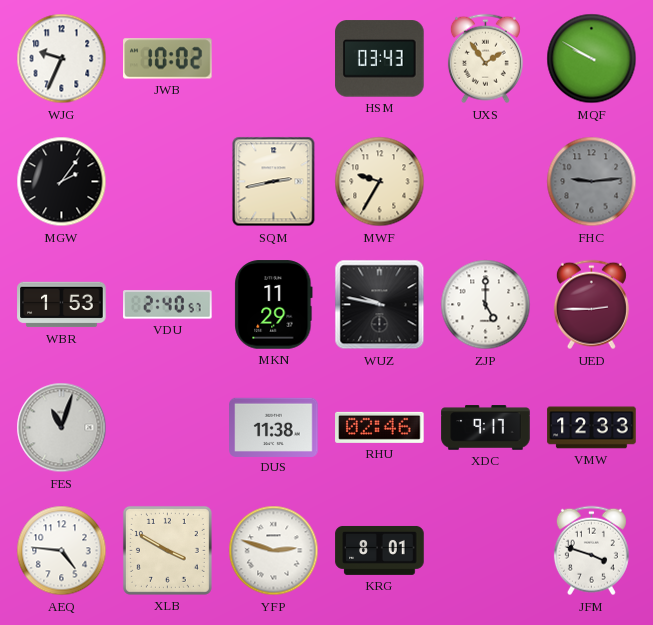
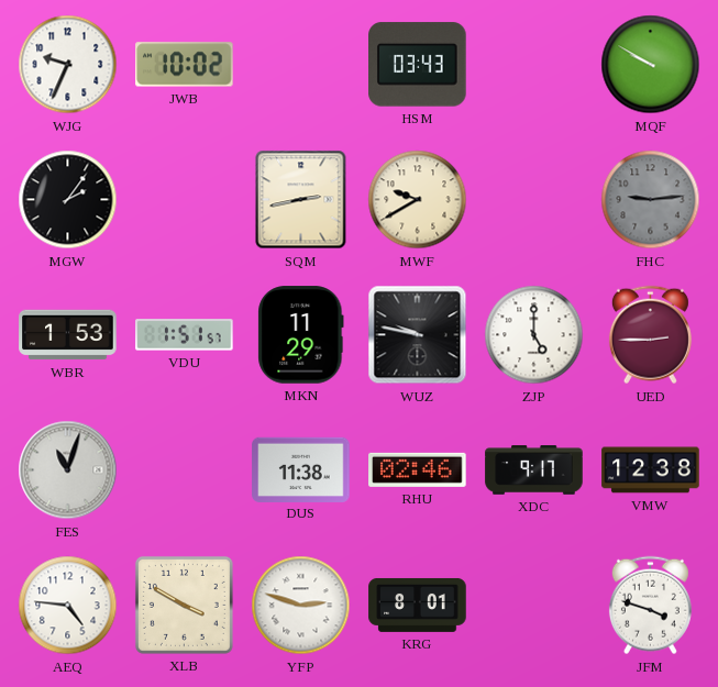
UXS: 1:54 -> none
MWF: 9:35 -> 9:40
VDU: 2:40 -> 1:51
VMW: 12:33 -> 12:38
